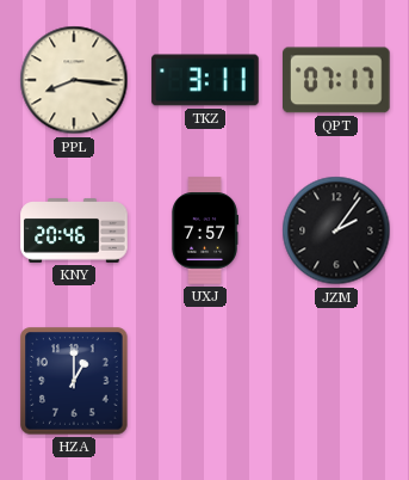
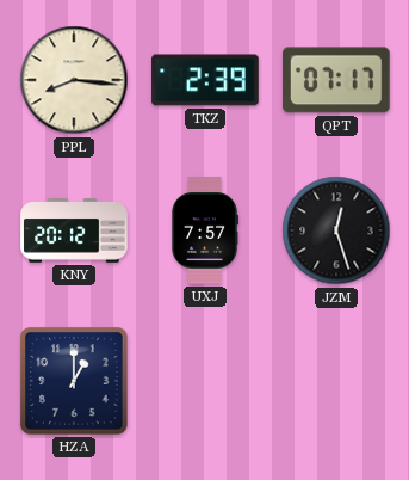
TKZ: 3:11 -> 2:39
KNY: 20:46 -> 20:12
JZM: 2:06 -> 12:27
